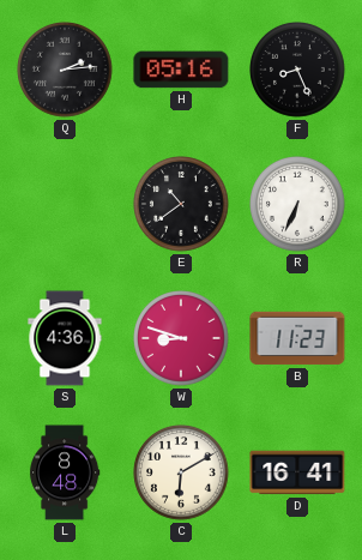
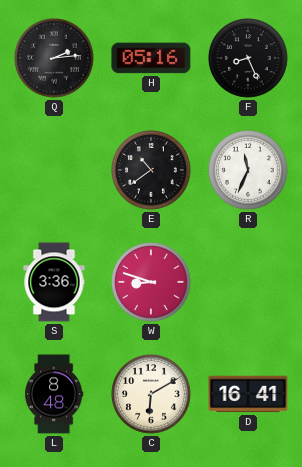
R: 6:34 -> 11:34
S: 4:36 -> 3:36
B: 11:23 -> none
